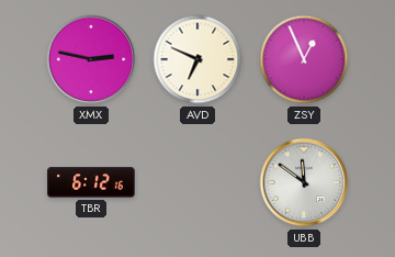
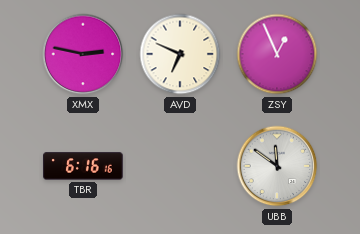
TBR: 6:12 -> 6:16
